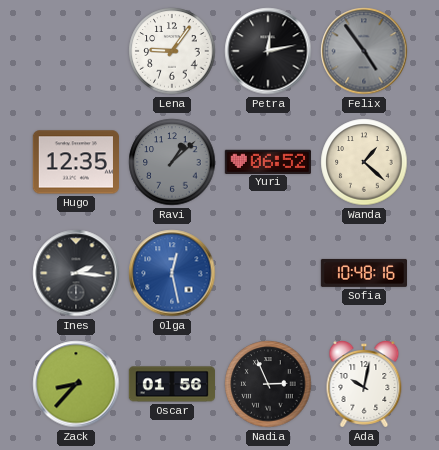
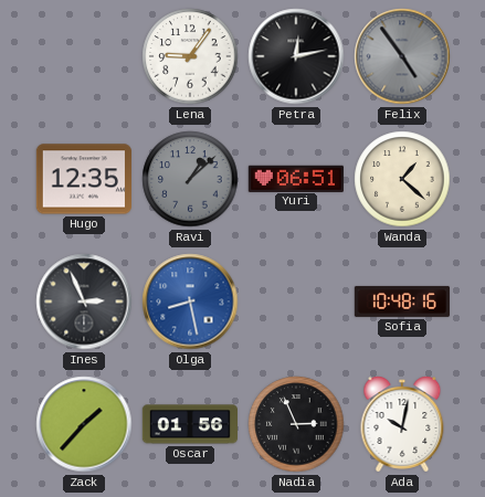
Yuri: 06:52 -> 06:51
Ines: 2:16 -> 2:56
Olga: 12:28 -> 8:28
Zack: 8:37 -> 1:37
